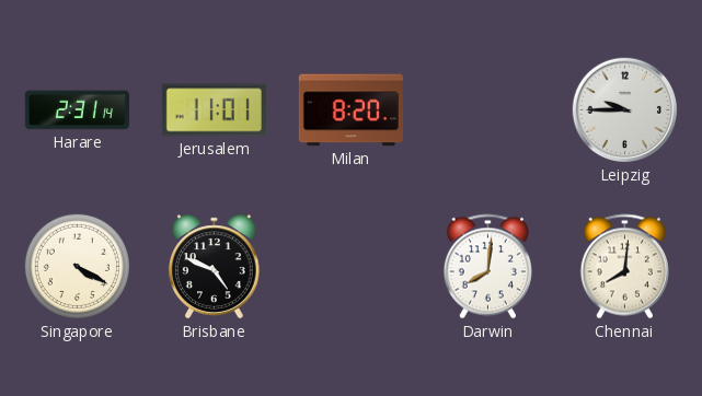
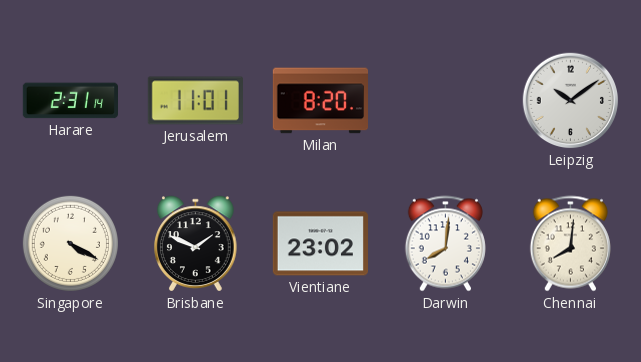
Leipzig: 9:45 -> 10:09
Brisbane: 4:49 -> 1:49
Vientiane: none -> 23:02
